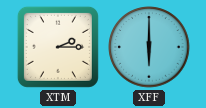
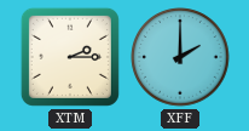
XFF: 6:00 -> 2:00
